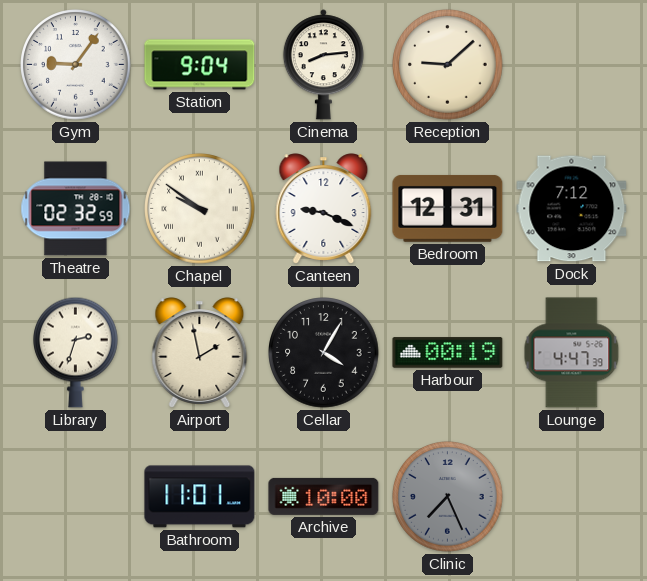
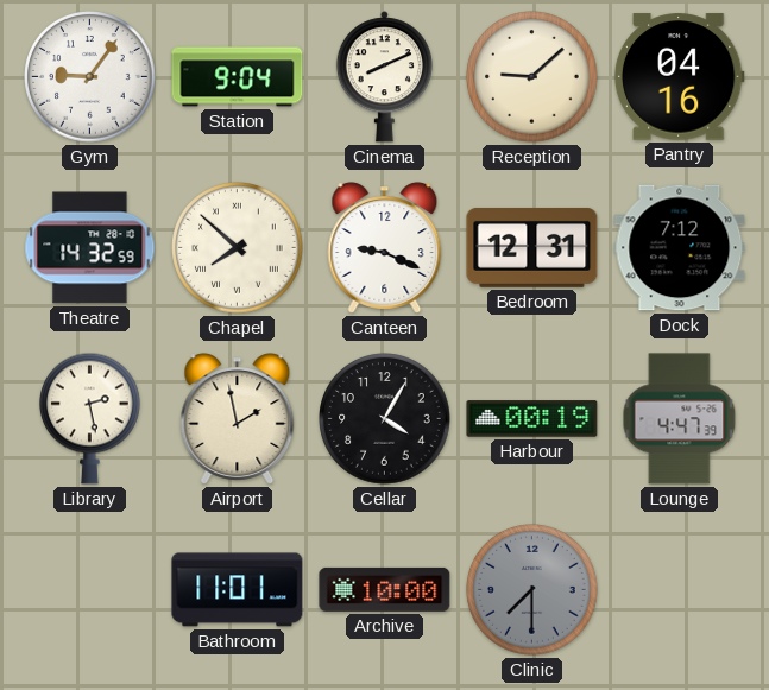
Cinema: 8:14 -> 8:11
Pantry: none -> 04:16
Theatre: 02:32 -> 14:32
Chapel: 9:51 -> 7:52
Library: 2:33 -> 2:28
Clinic: 7:26 -> 7:30
